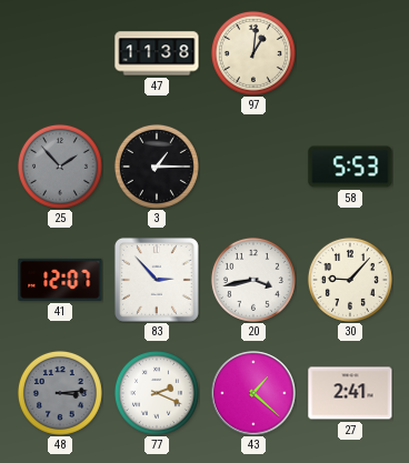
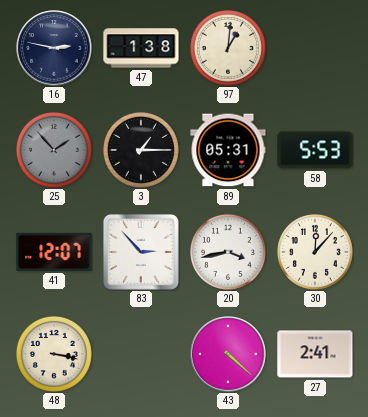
16: none -> 2:47
47: 11:38 -> 1:38
89: none -> 05:31
30: 9:07 -> 12:07
48: 3:14 -> 3:17
48 dial: grey -> cream
77: 2:19 -> none
43: 1:22 -> 4:22
